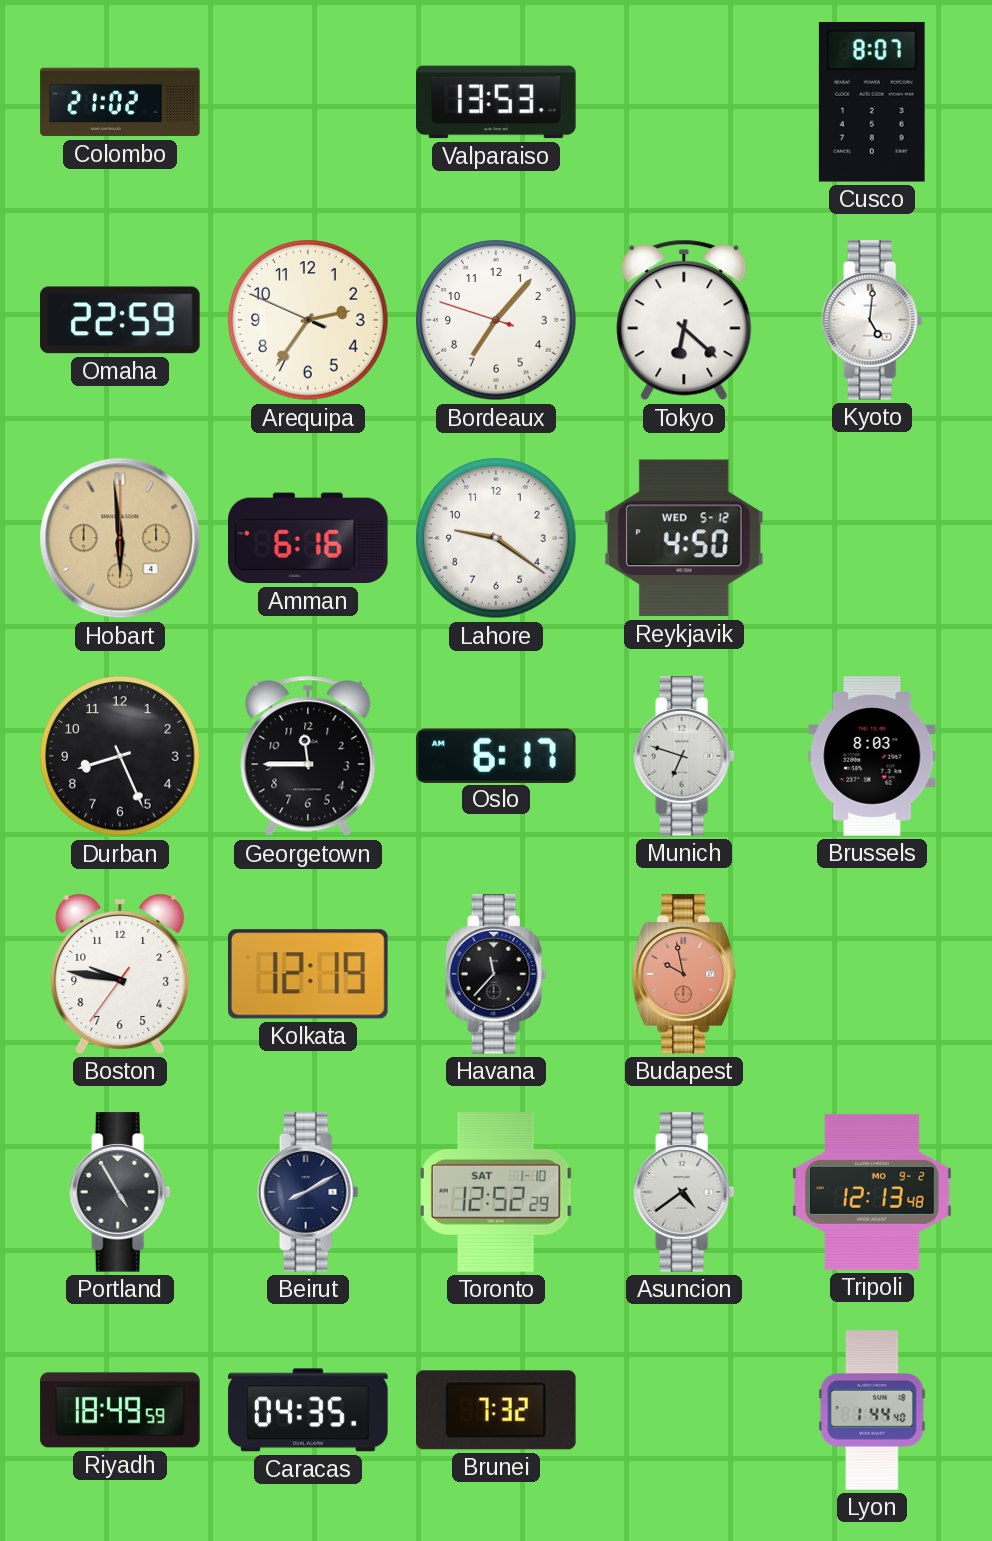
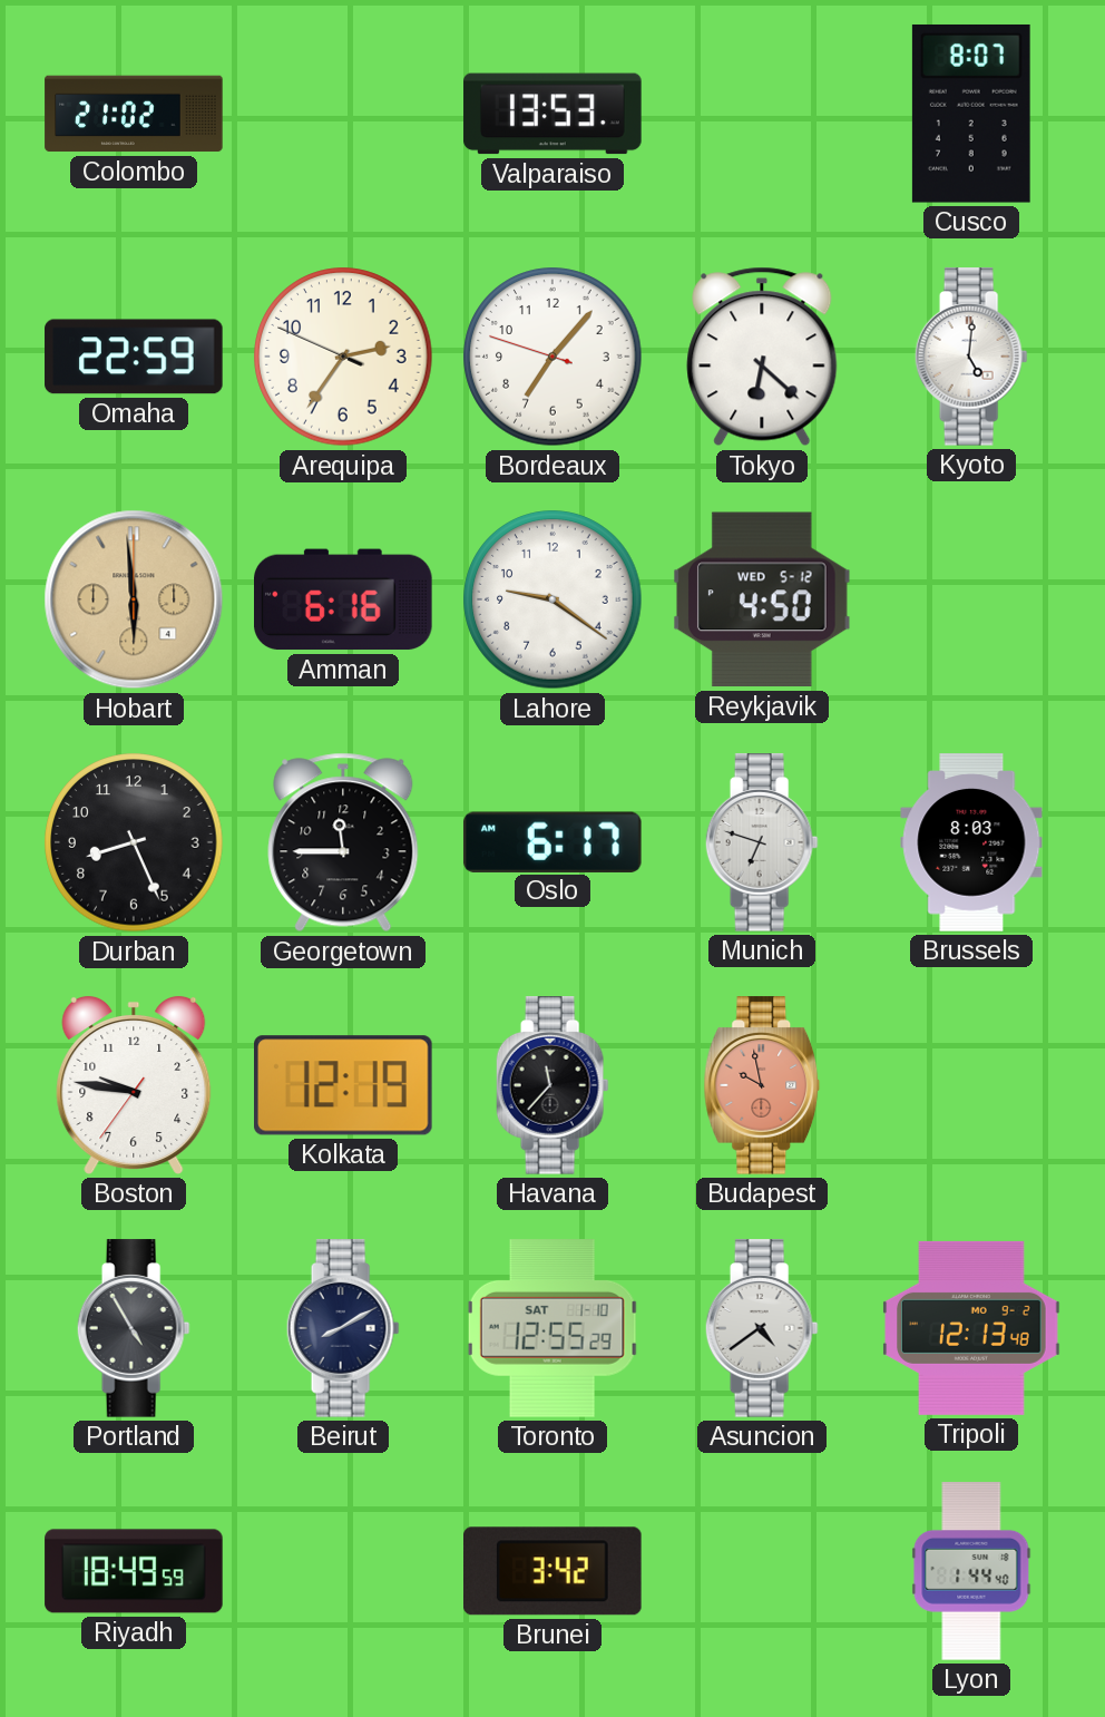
Toronto: 12:52 -> 12:55
Caracas: 04:35 -> none
Brunei: 7:32 -> 3:42
